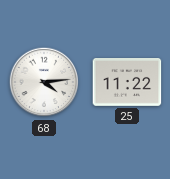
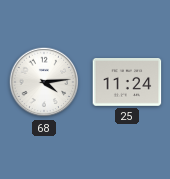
25: 11:22 -> 11:24
